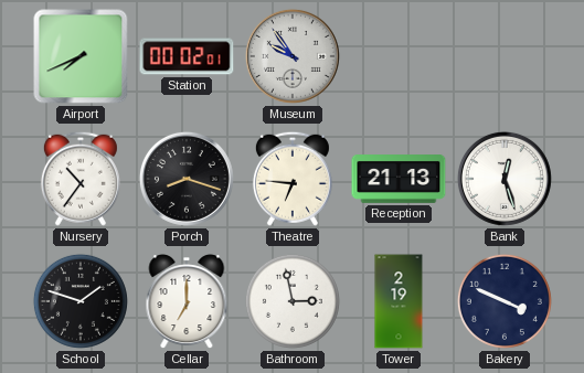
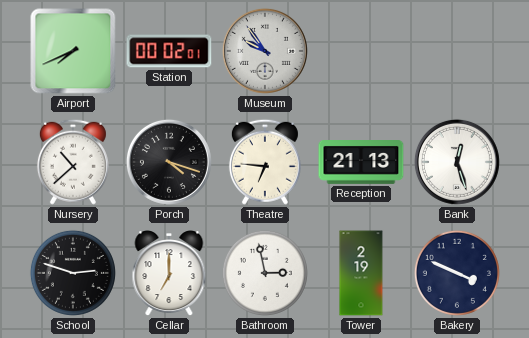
Nursery: 10:36 -> 10:38
Porch: 8:18 -> 4:18
School: 1:48 -> 2:48
